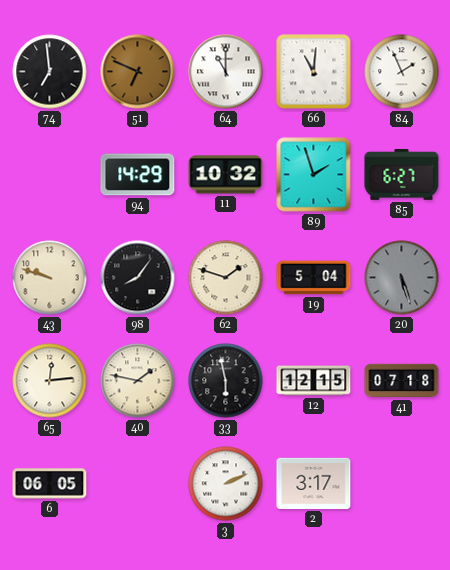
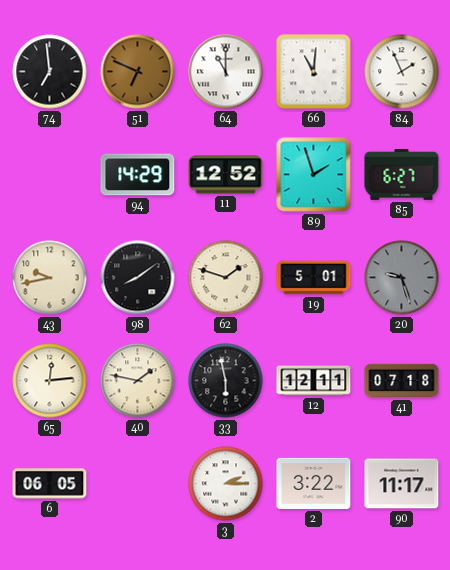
11: 10:32 -> 12:52
43: 9:48 -> 9:43
98: 8:06 -> 8:09
19: 5:04 -> 5:01
20: 5:27 -> 9:27
12: 12:15 -> 12:11
3: 2:11 -> 2:15
2: 3:17 -> 3:22
90: none -> 11:17
